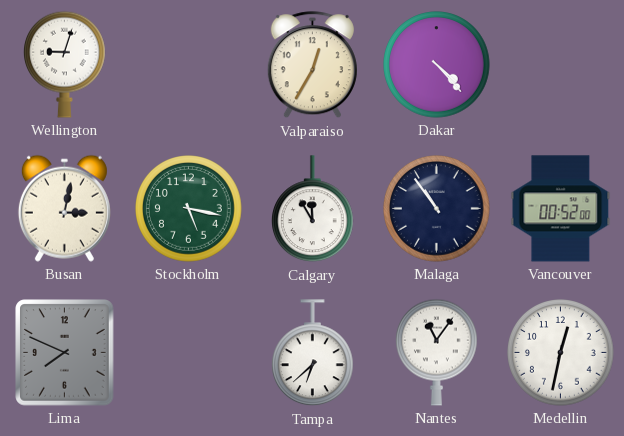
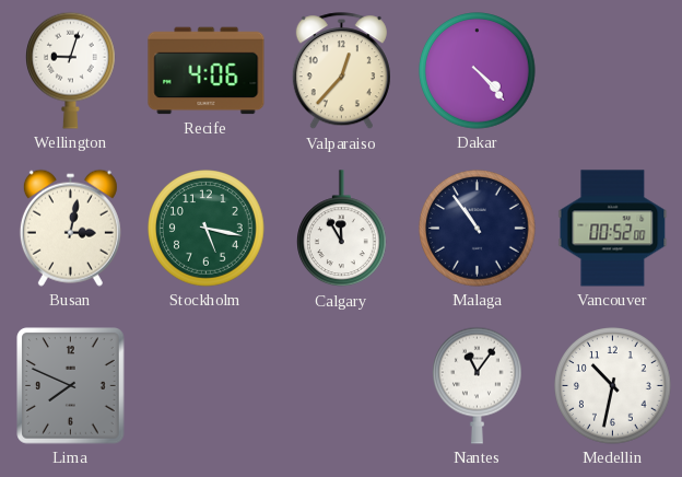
Recife: none -> 4:06
Valparaiso: 12:35 -> 12:37
Tampa: 6:38 -> none
Medellin: 12:32 -> 10:32
